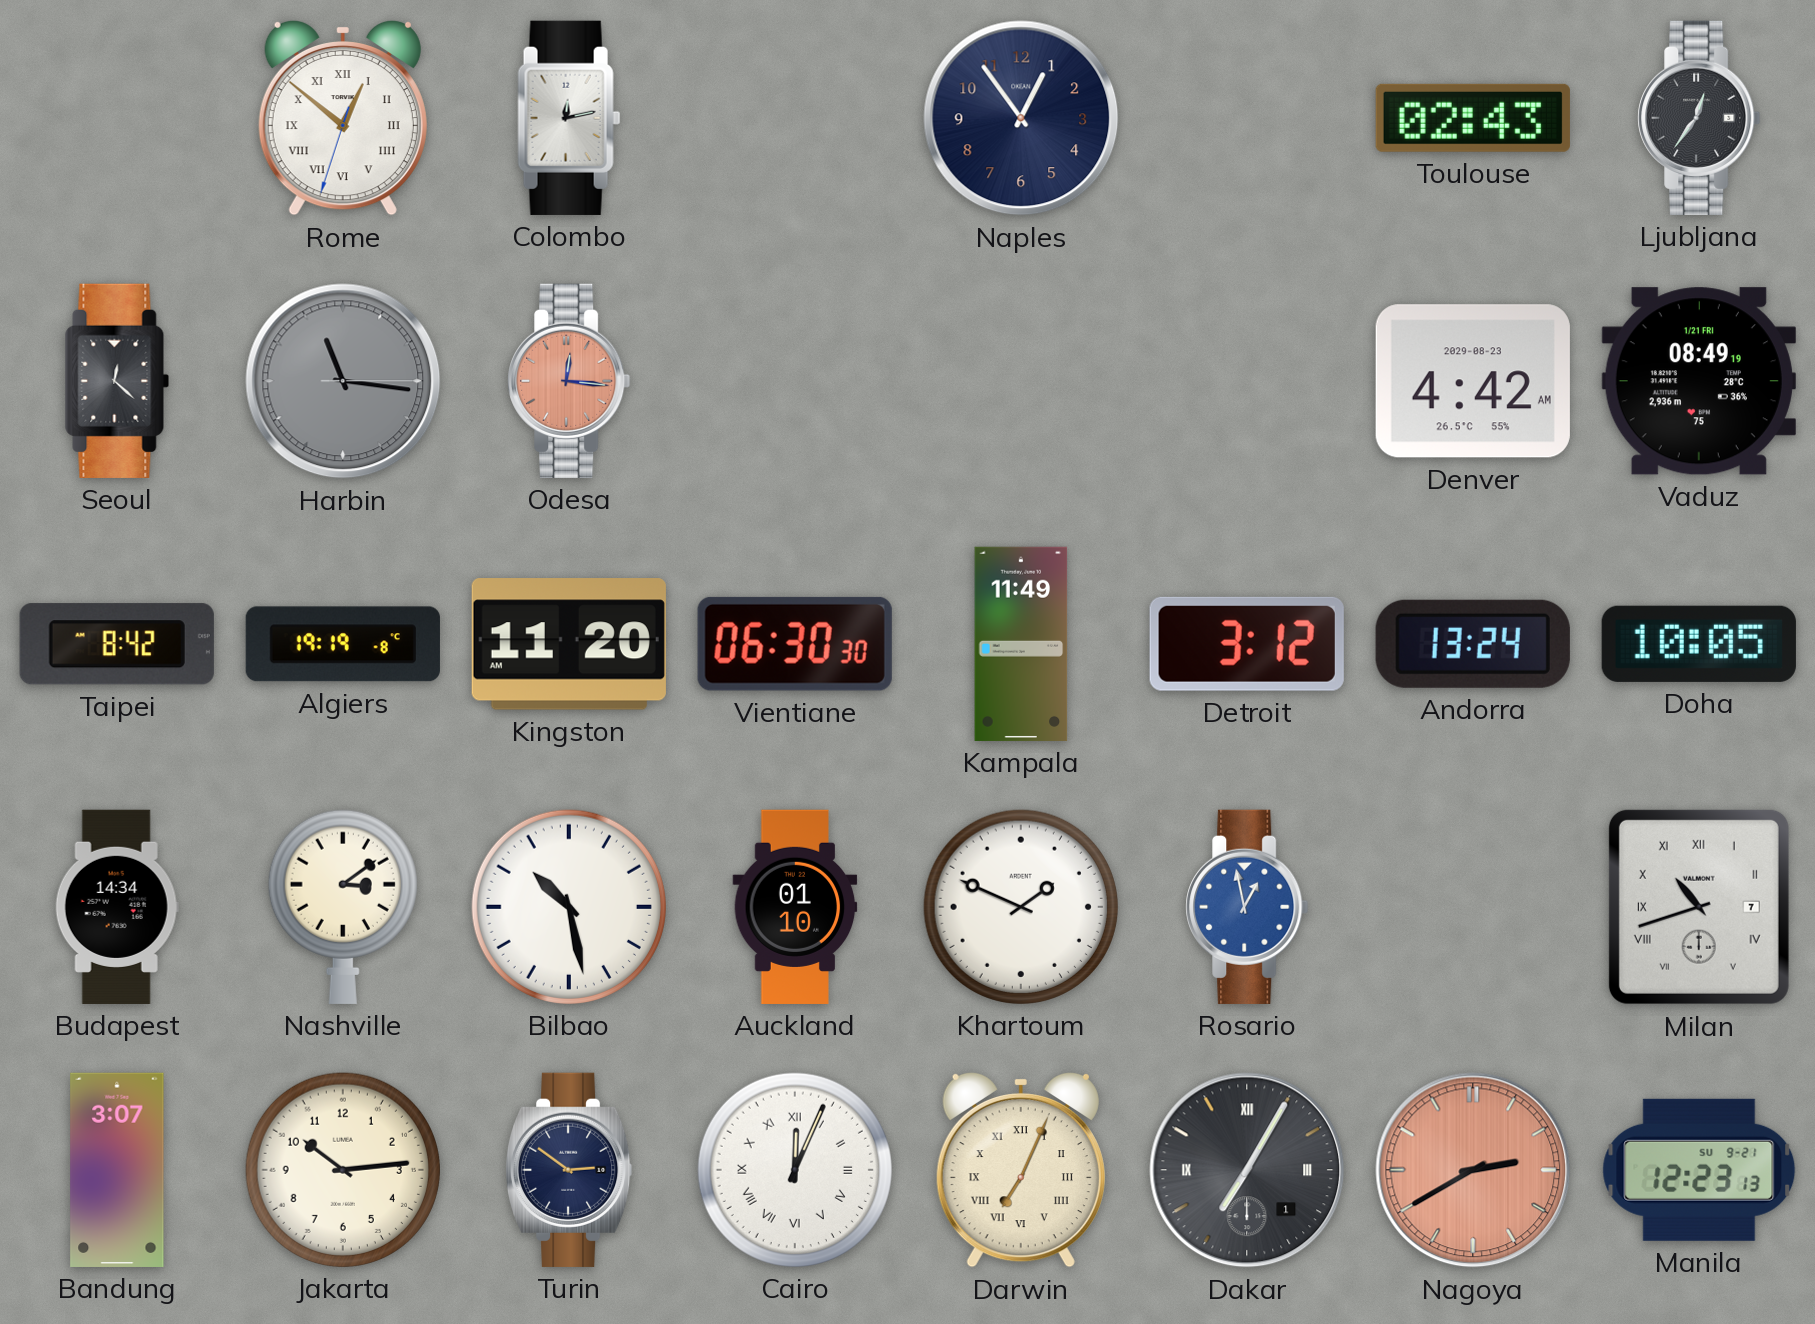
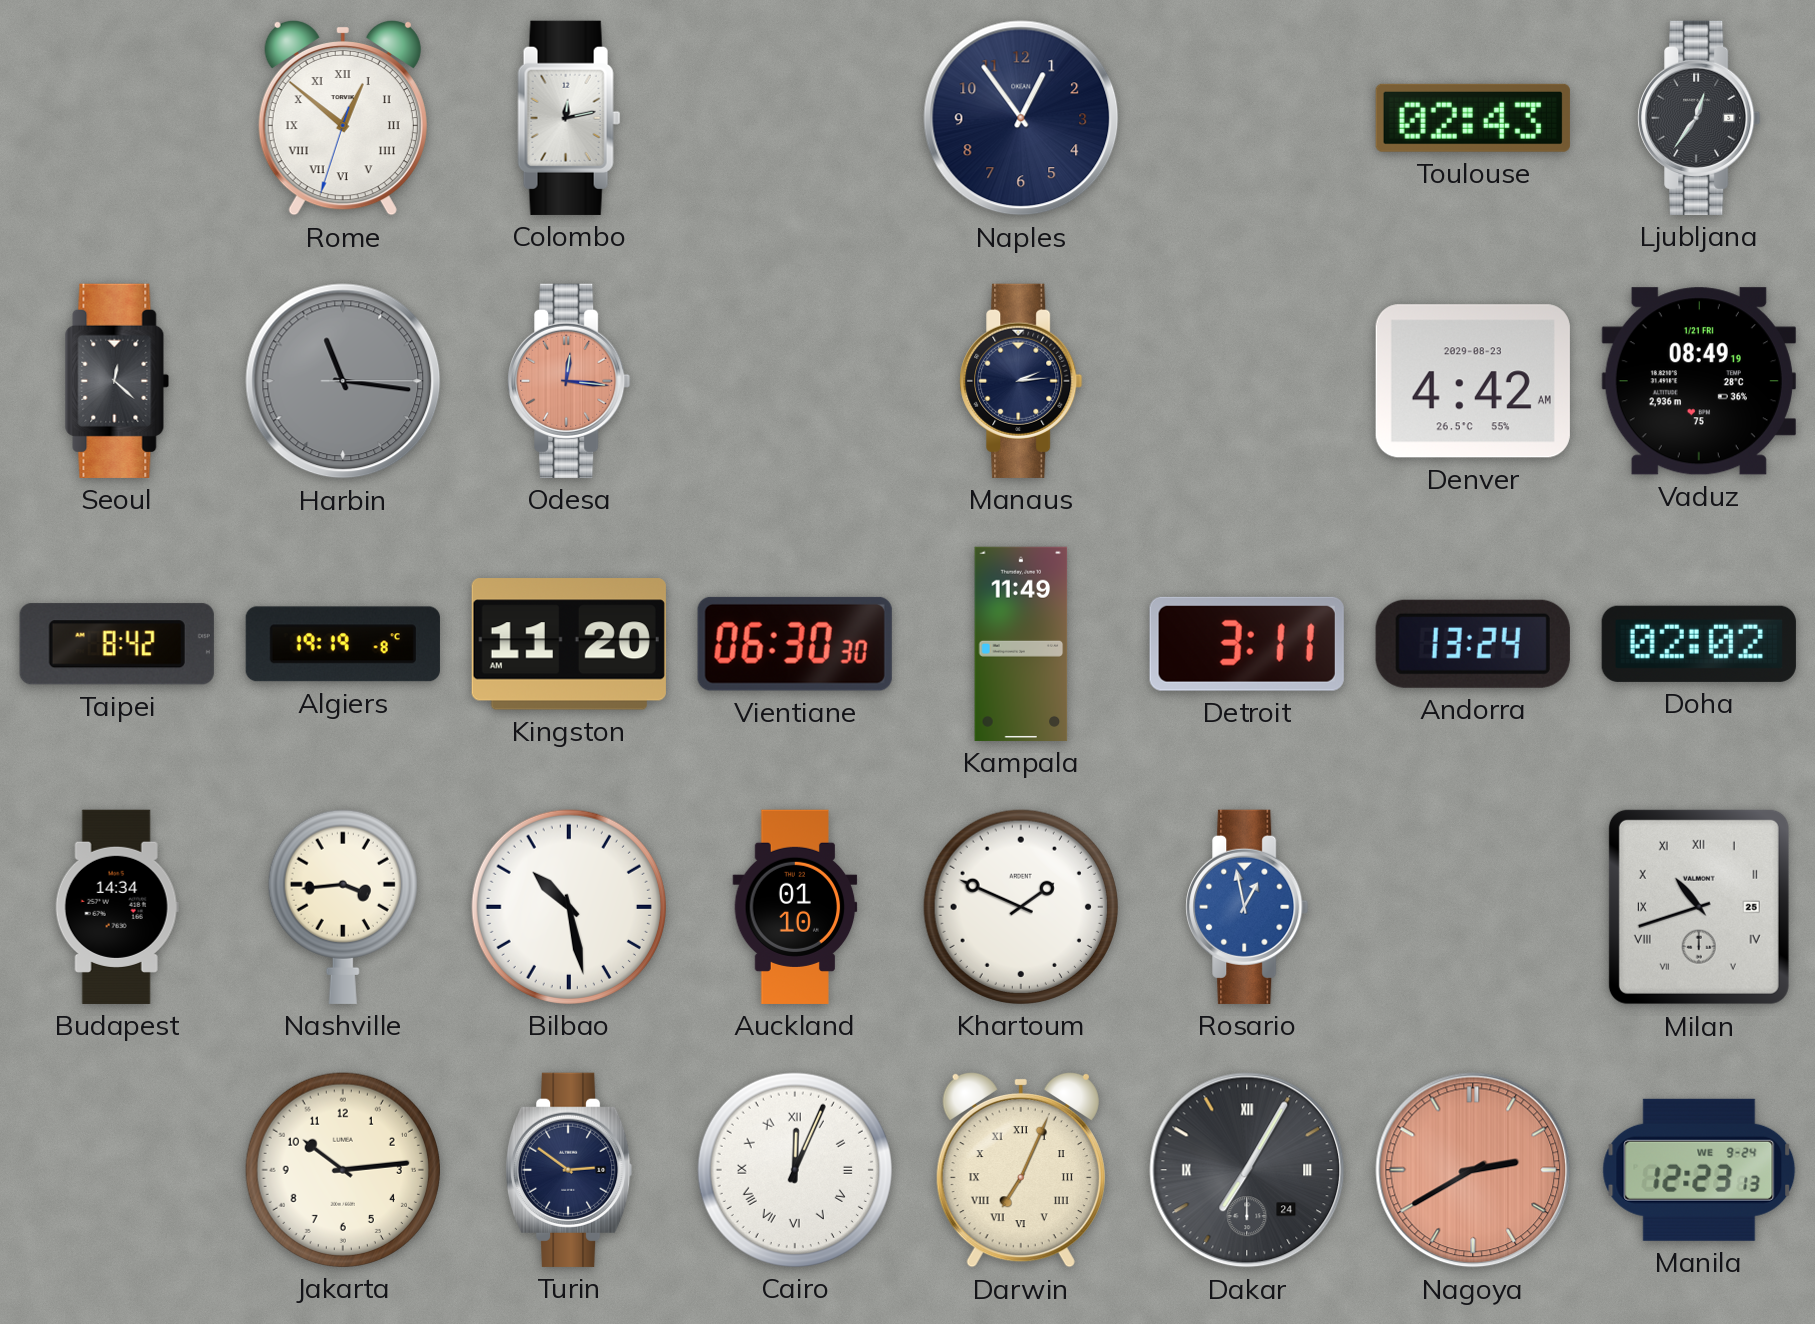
Manaus: none -> 2:14
Detroit: 3:12 -> 3:11
Doha: 10:05 -> 02:02
Nashville: 3:09 -> 3:44
Milan date: 7 -> 25
Bandung: 3:07 -> none
Dakar date: 1 -> 24
Manila date: SU 9-21 -> WE 9-24
